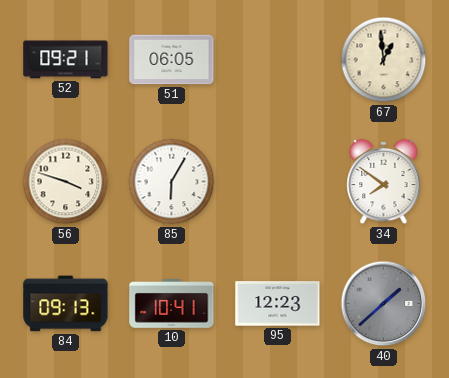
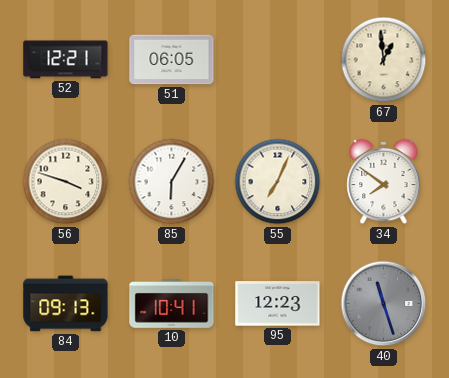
52: 09:21 -> 12:21
55: none -> 7:04
40: 1:38 -> 11:27
